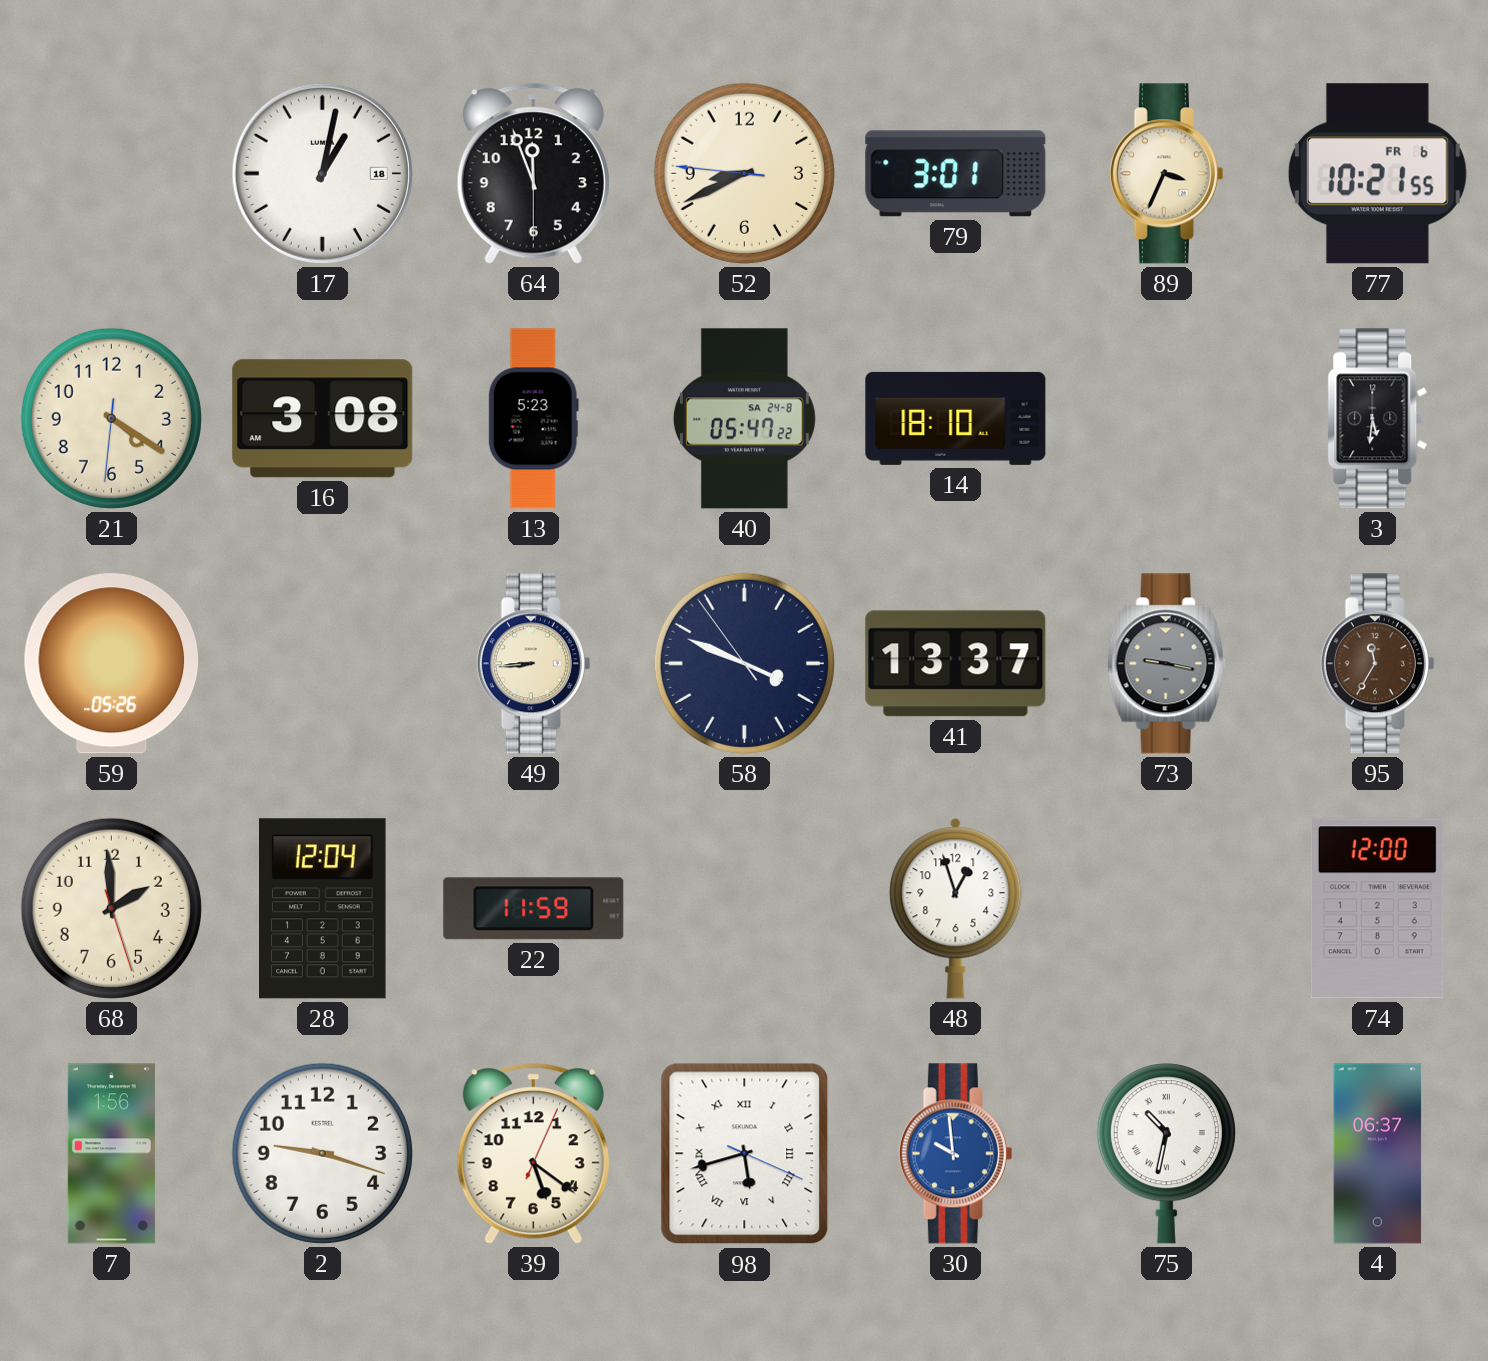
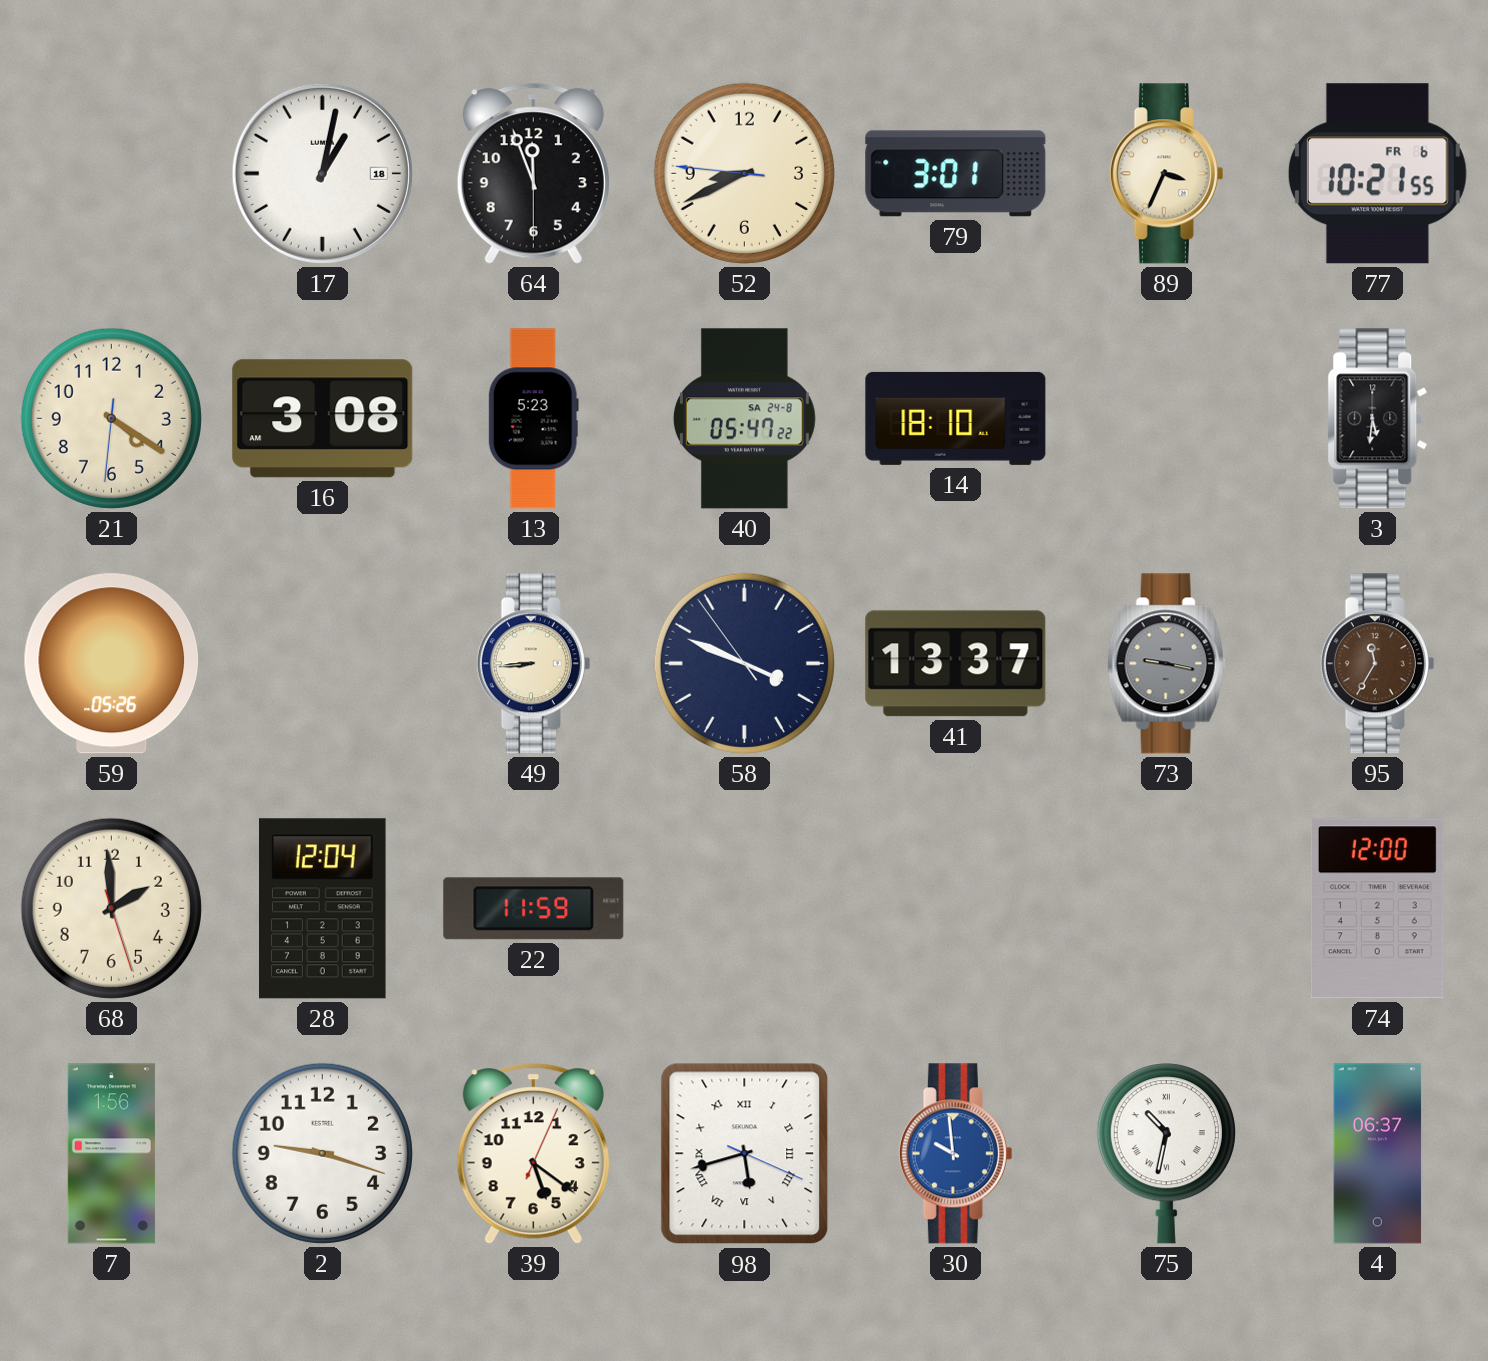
48: 12:57 -> none
